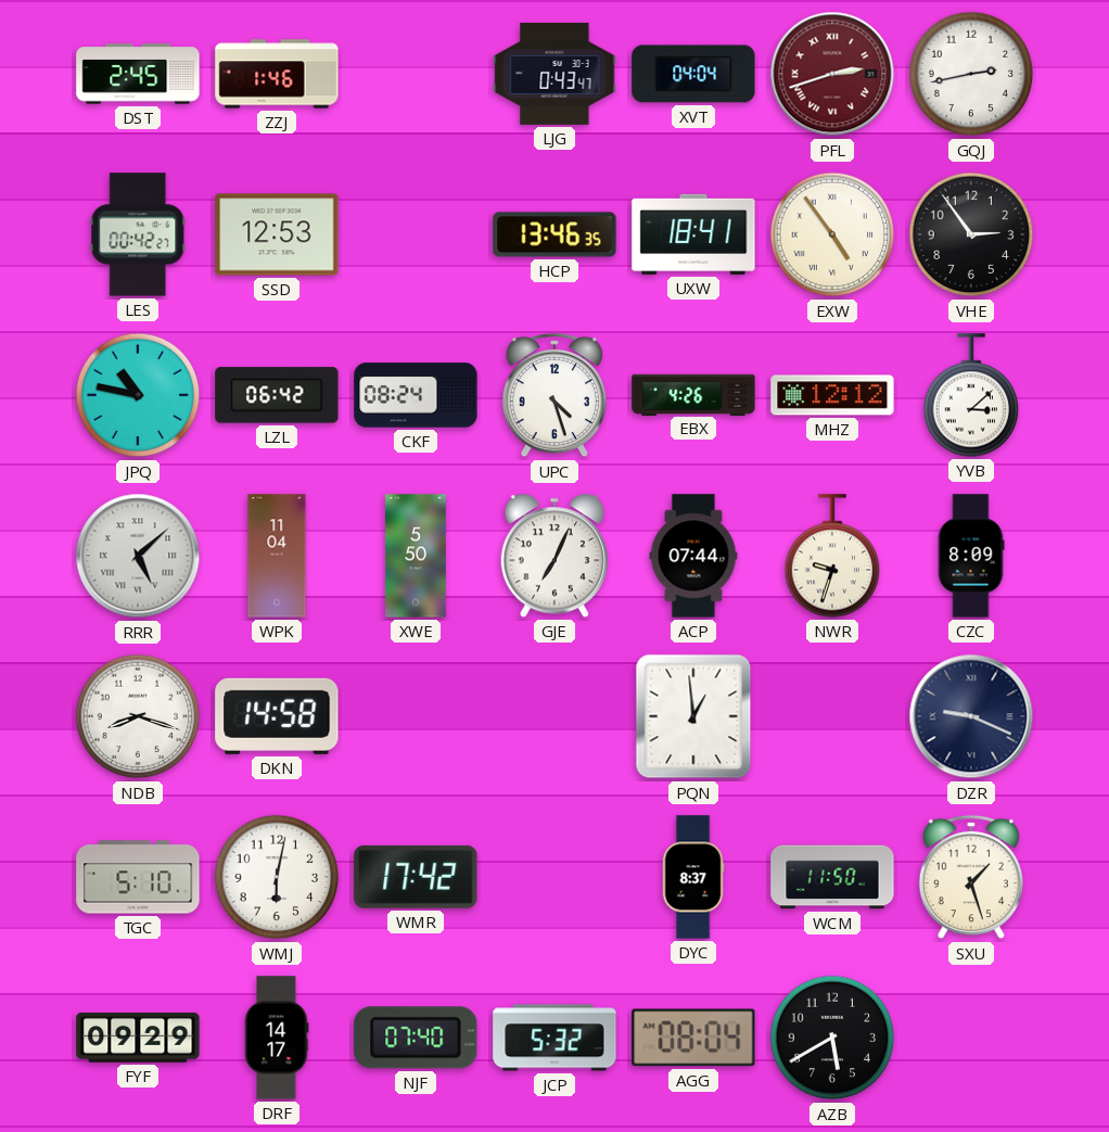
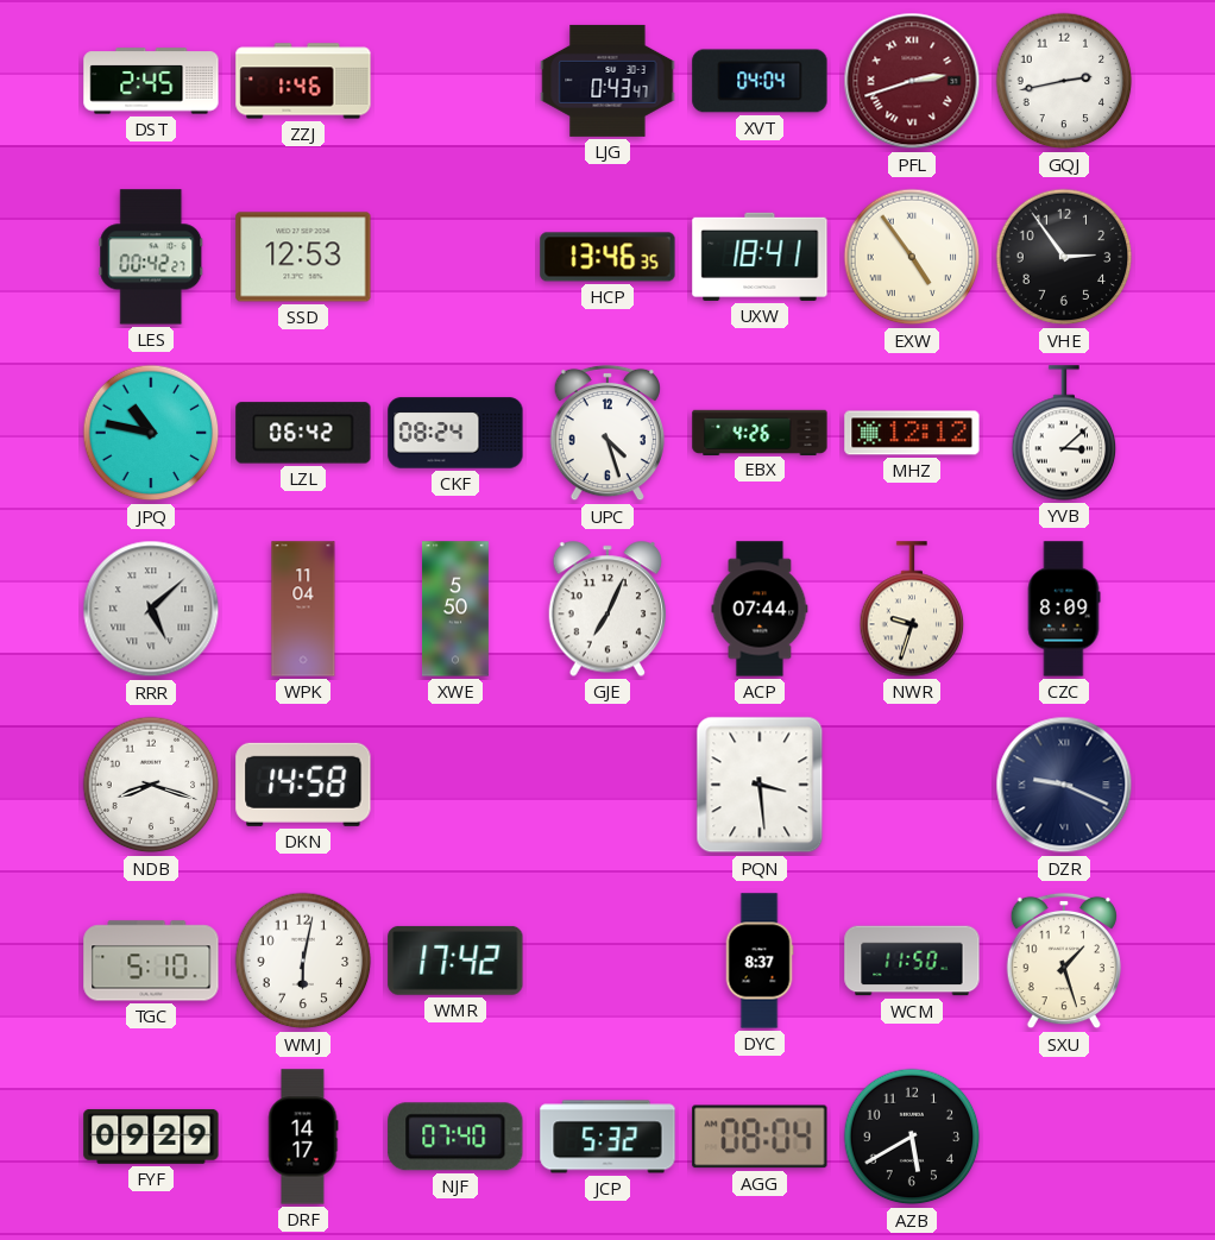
PQN: 12:59 -> 3:29
